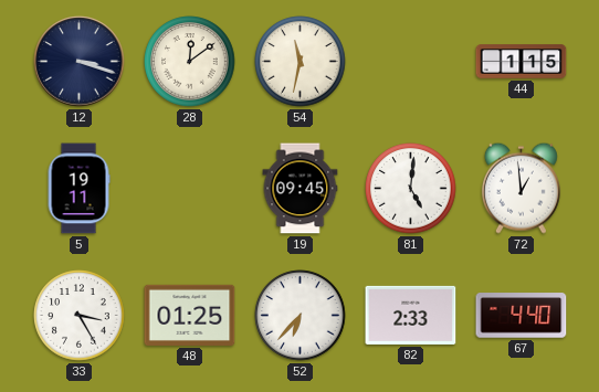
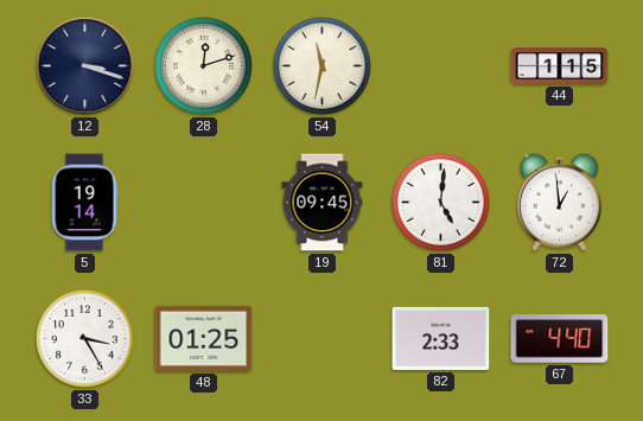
28: 12:09 -> 12:12
5: 19:11 -> 19:14
52: 6:37 -> none
